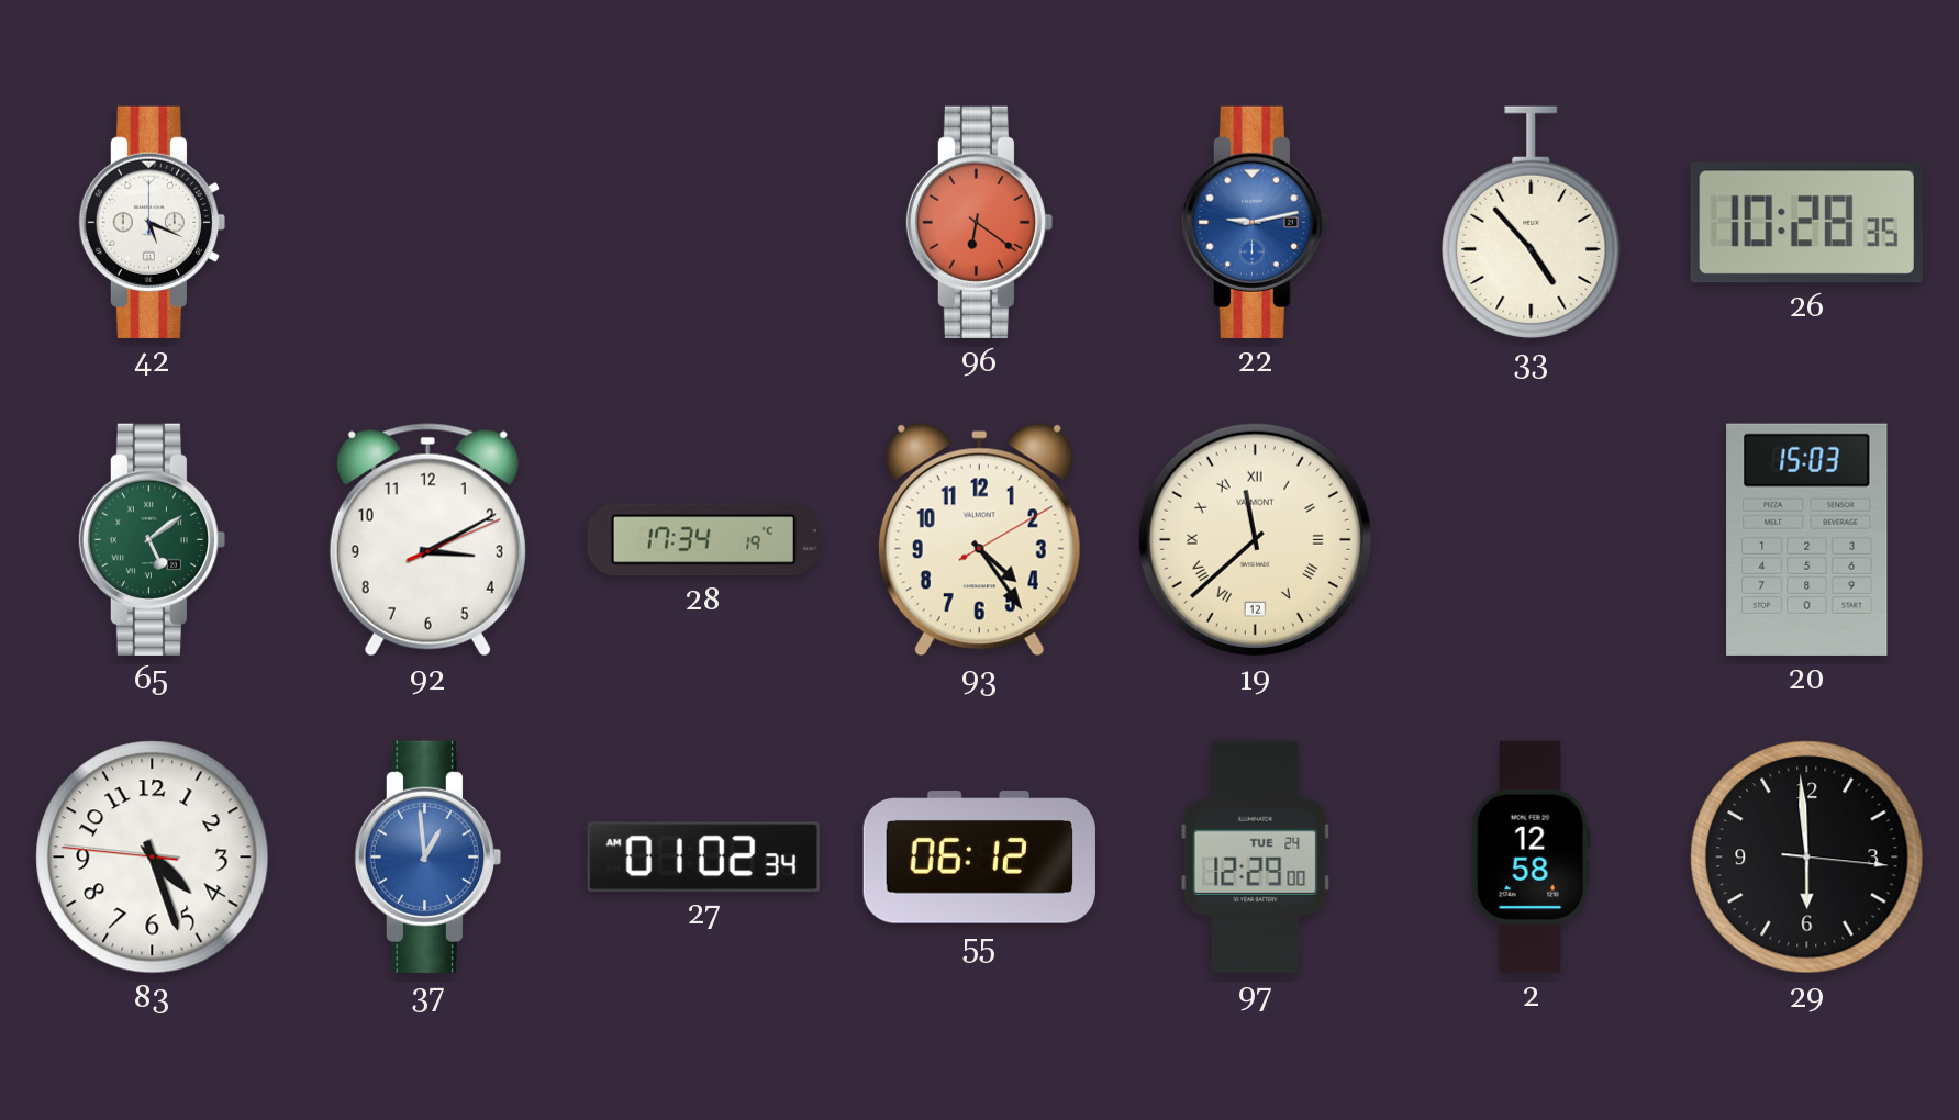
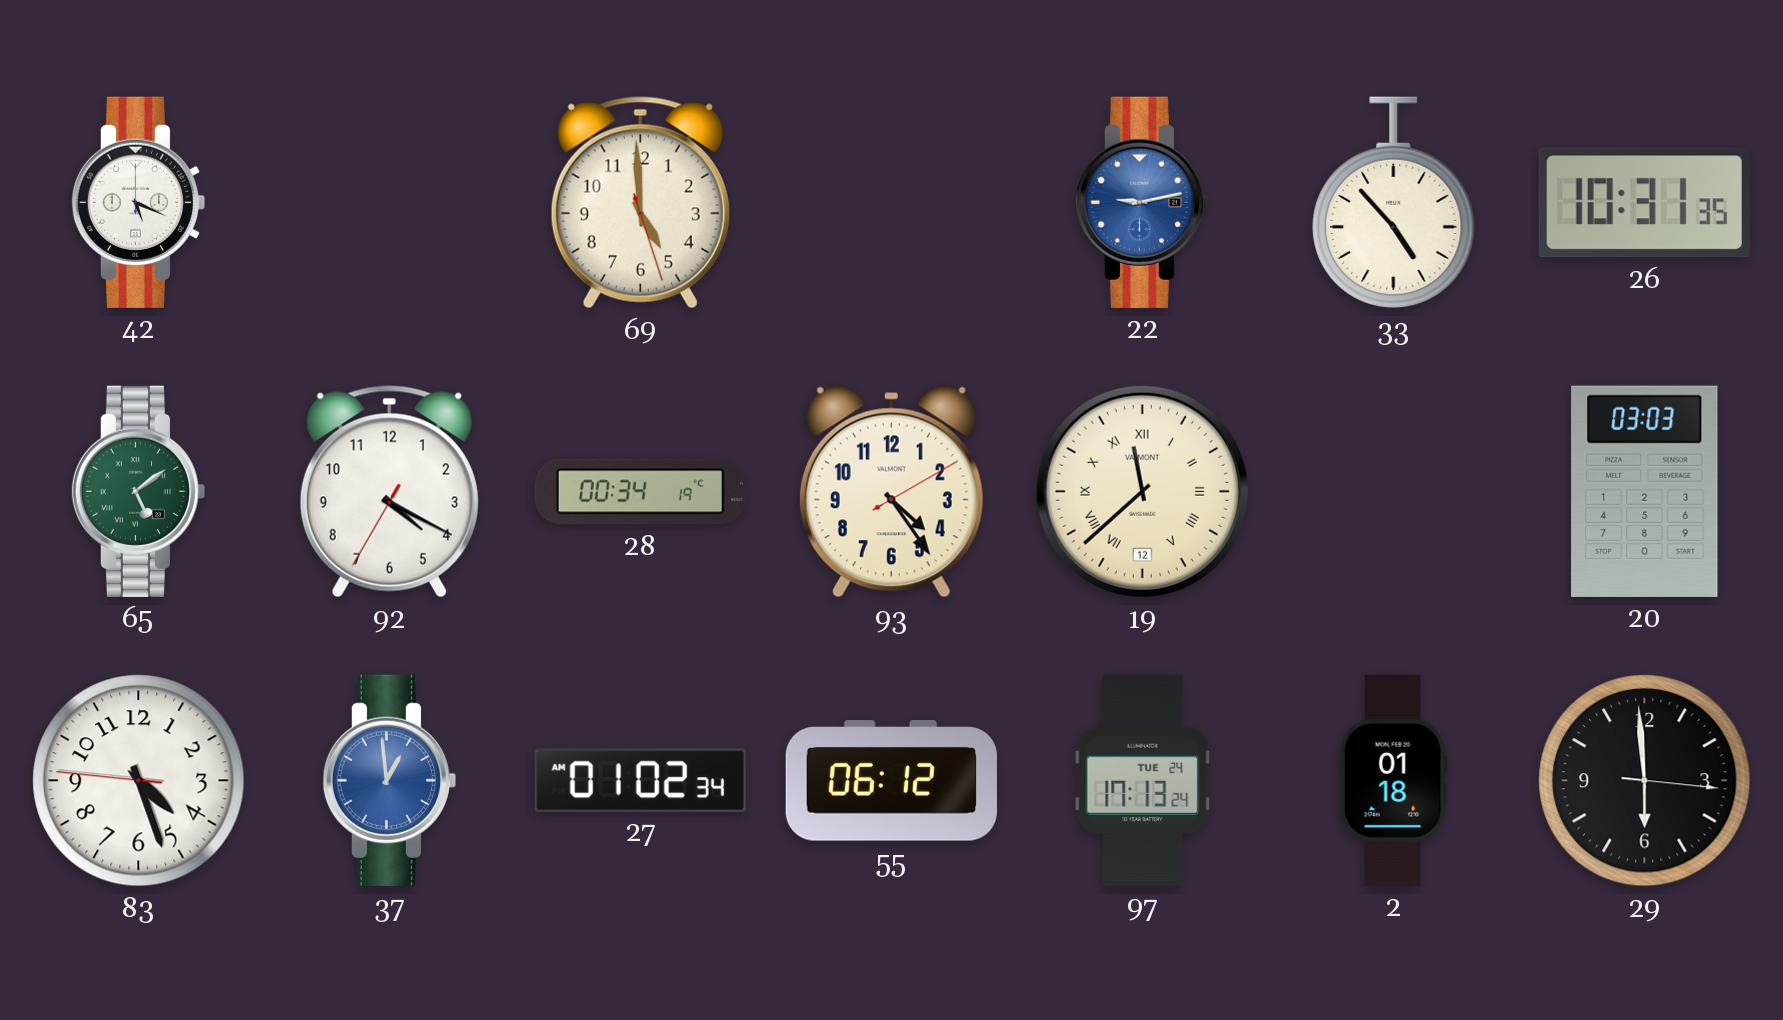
69: none -> 4:59
96: 6:21 -> none
26: 10:28 -> 10:31
92: 3:10 -> 4:19
28: 17:34 -> 00:34
20: 15:03 -> 03:03
97: 12:29 -> 17:13
2: 12:58 -> 01:18
